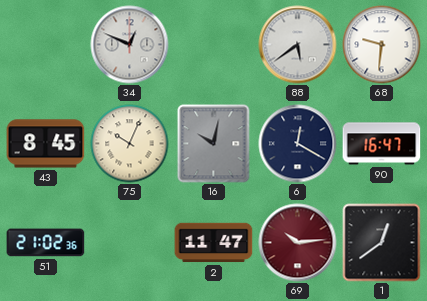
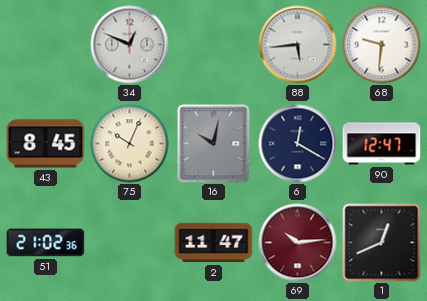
88: 5:39 -> 5:44
90: 16:47 -> 12:47
1: 12:39 -> 12:41
